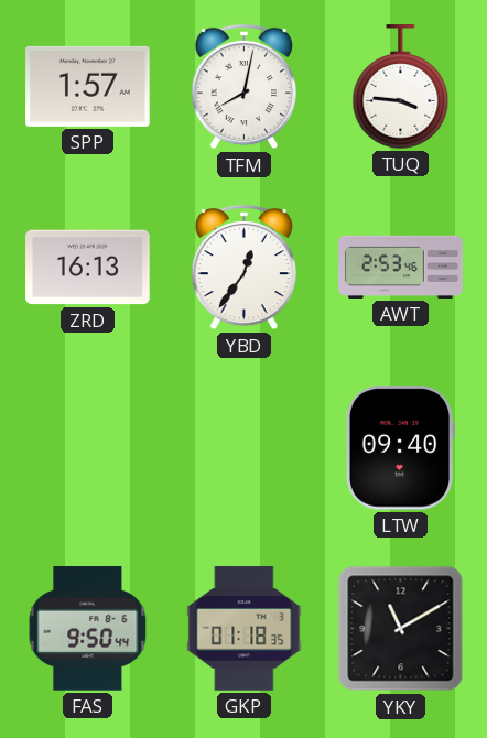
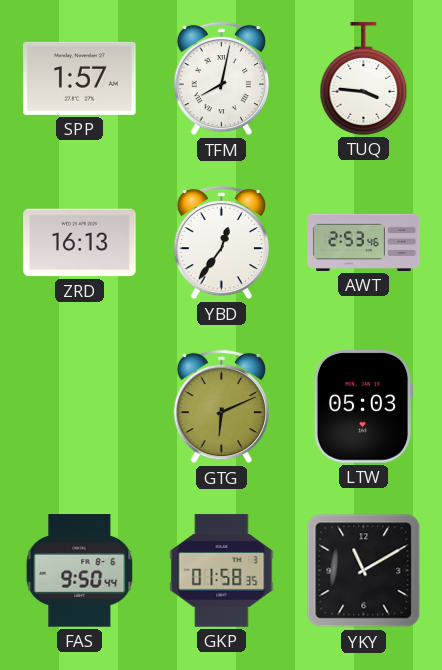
GTG: none -> 6:11
LTW: 09:40 -> 05:03
GKP: 01:18 -> 01:58
